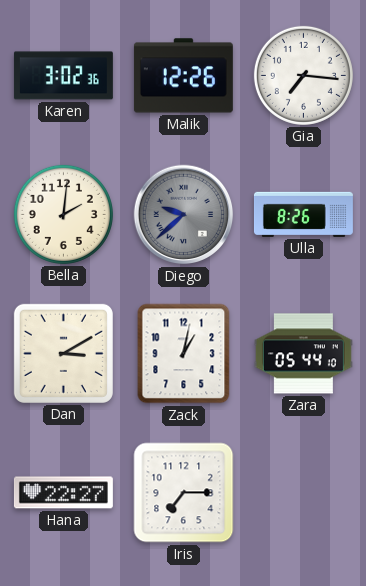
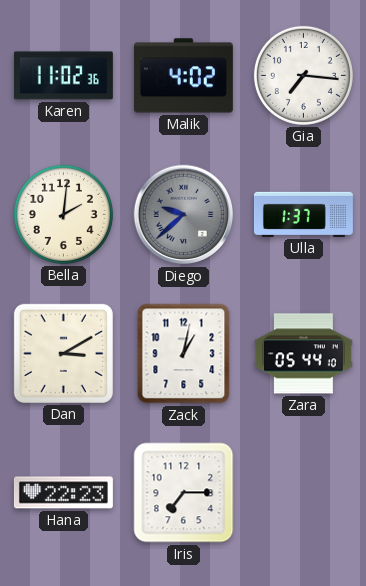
Karen: 3:02 -> 11:02
Malik: 12:26 -> 4:02
Ulla: 8:26 -> 1:37
Hana: 22:27 -> 22:23
